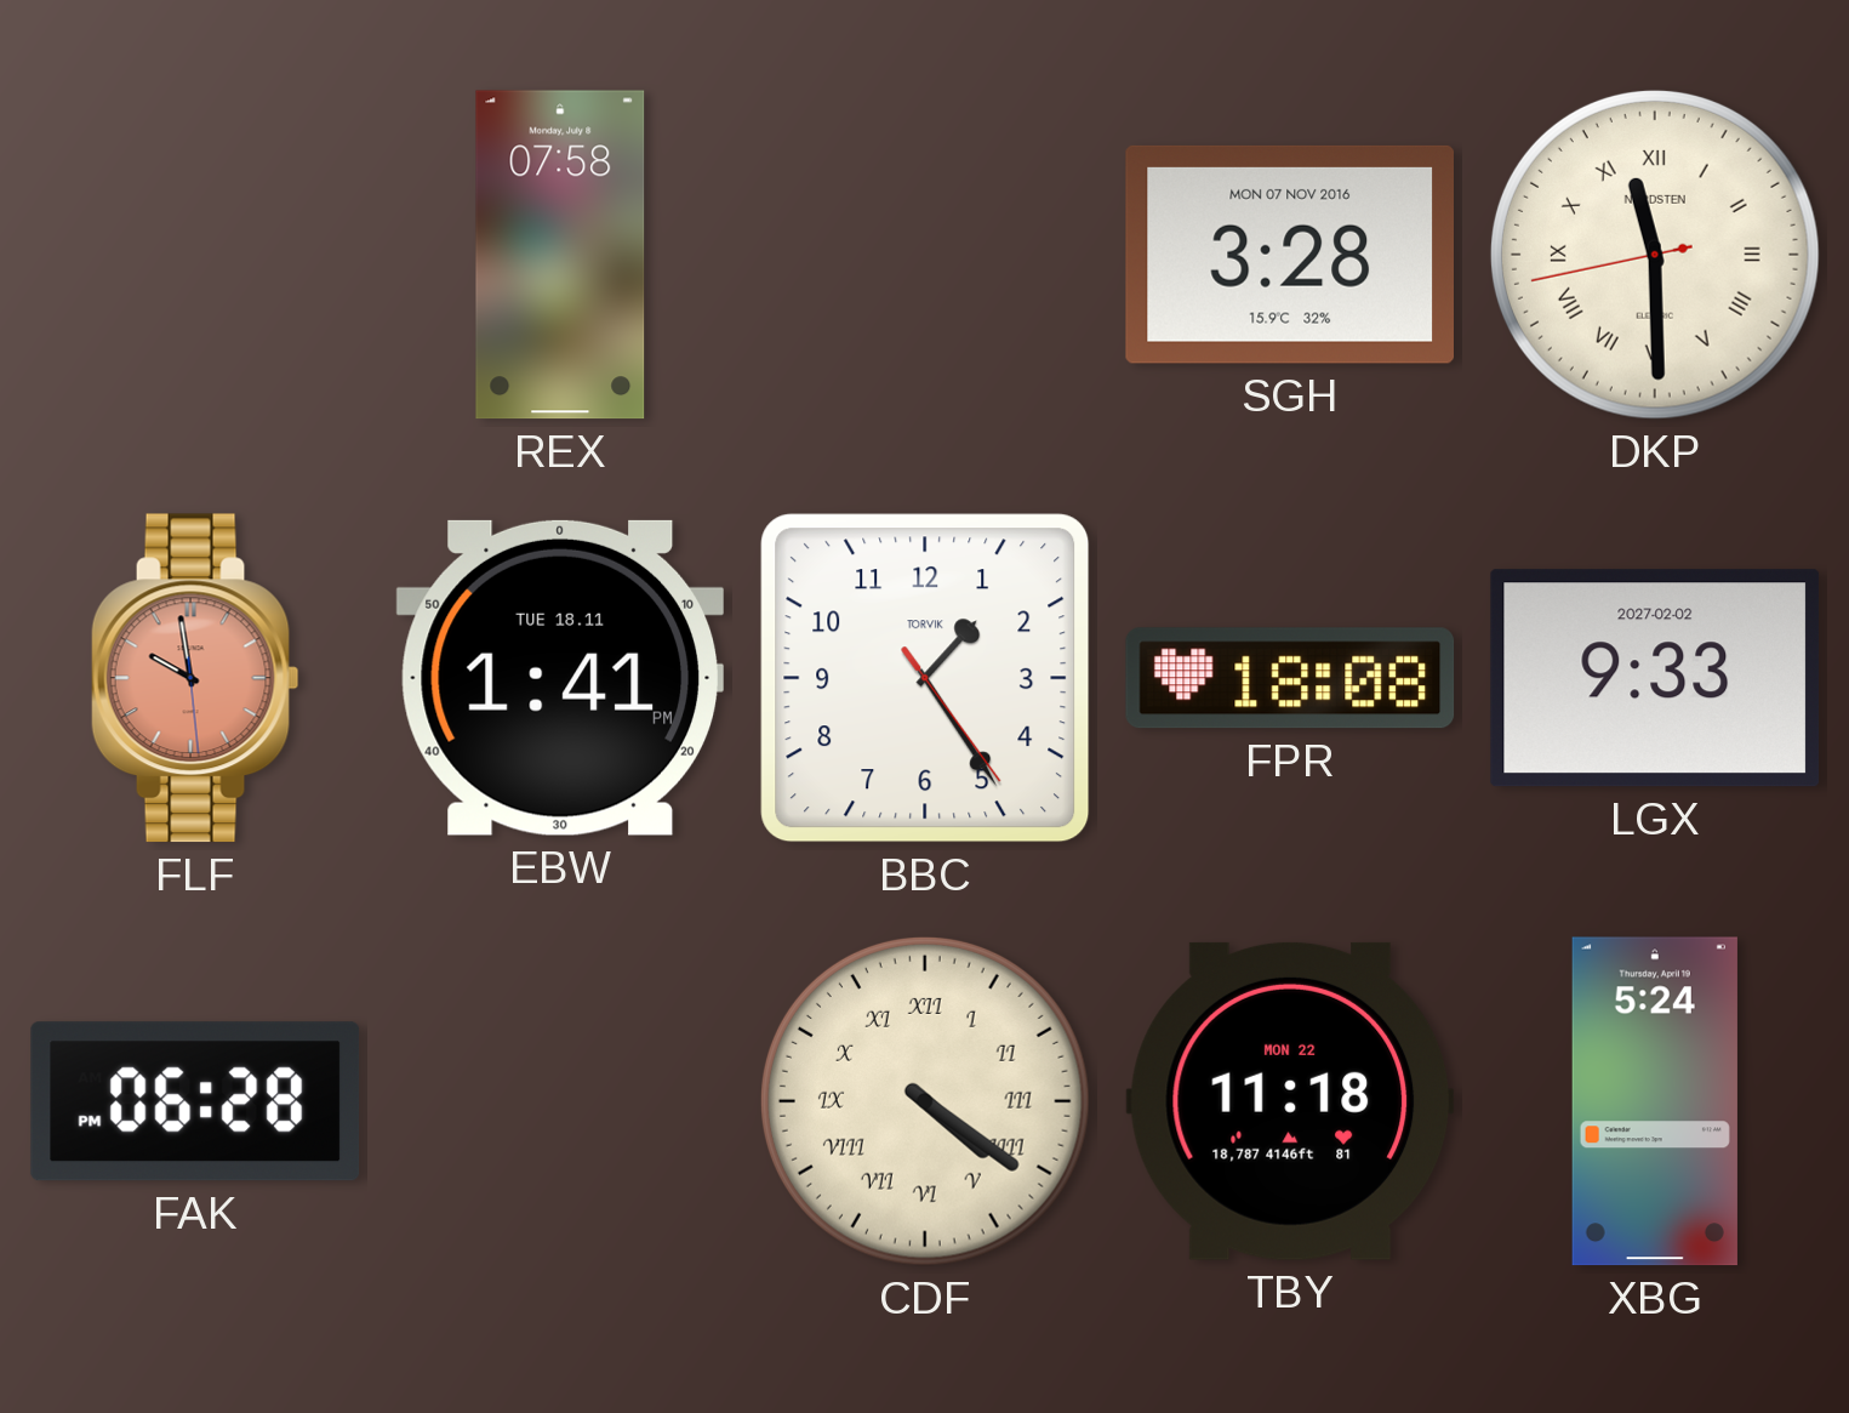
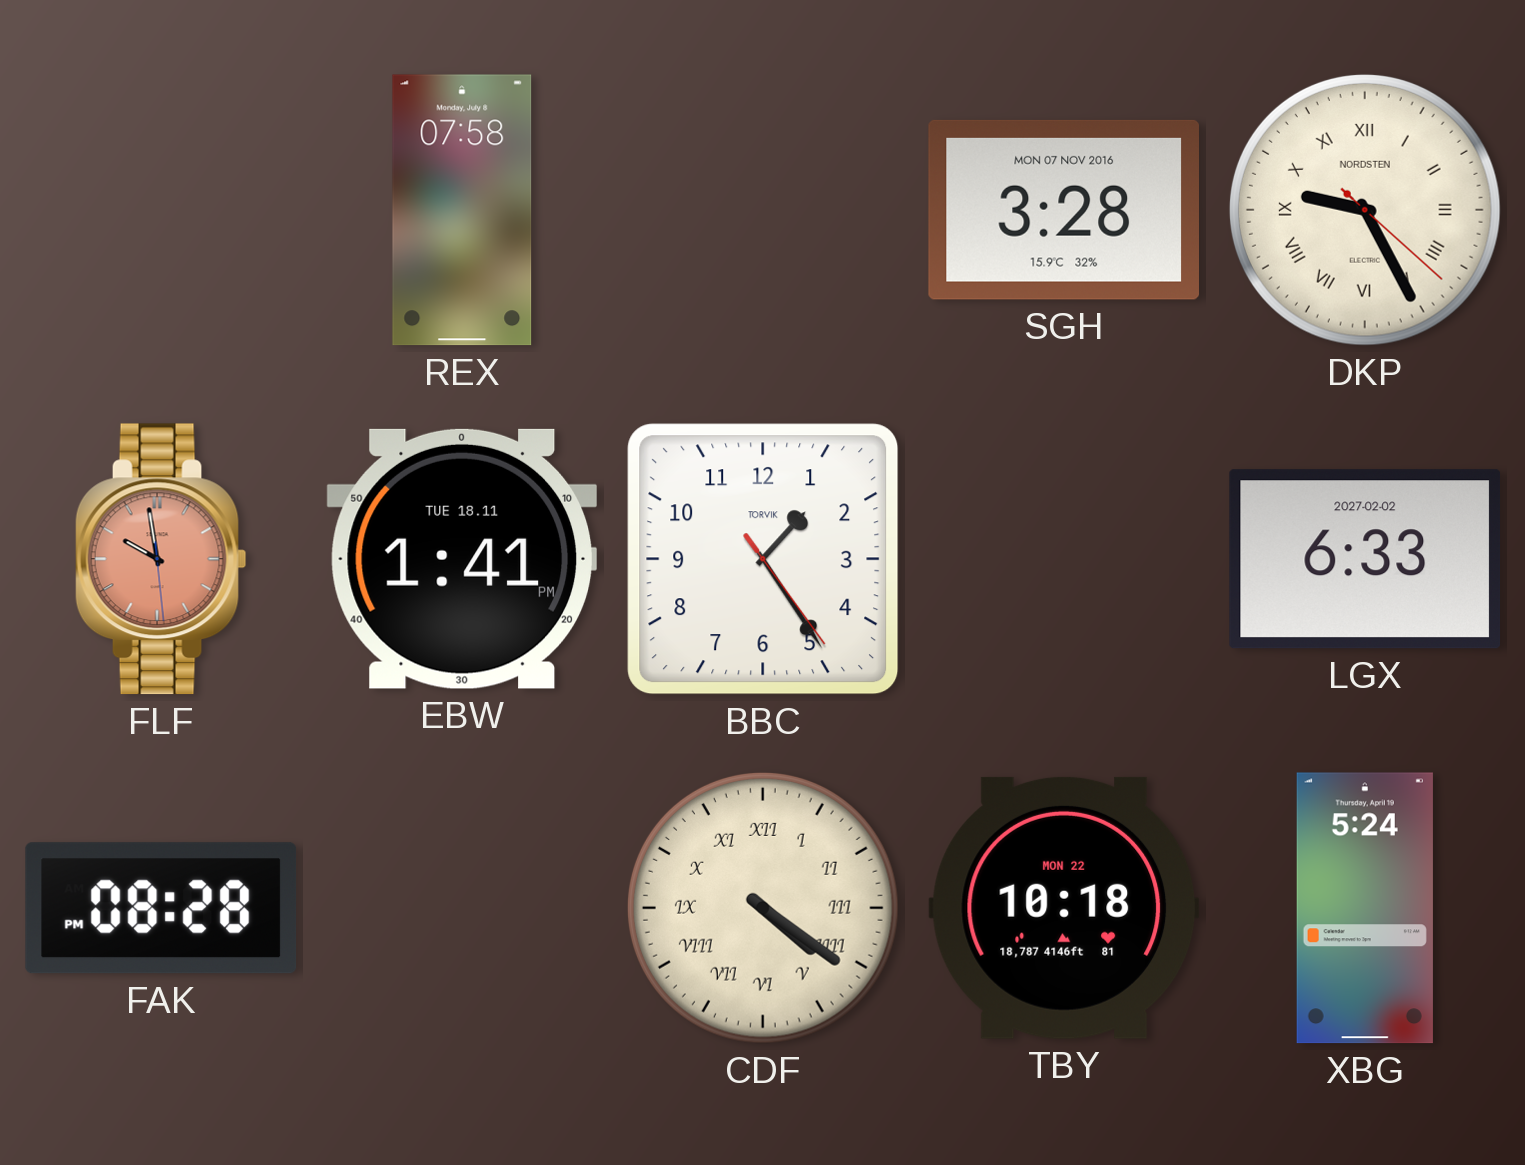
DKP: 11:29 -> 9:25
FPR: 18:08 -> none
LGX: 9:33 -> 6:33
FAK: 06:28 -> 08:28
TBY: 11:18 -> 10:18
